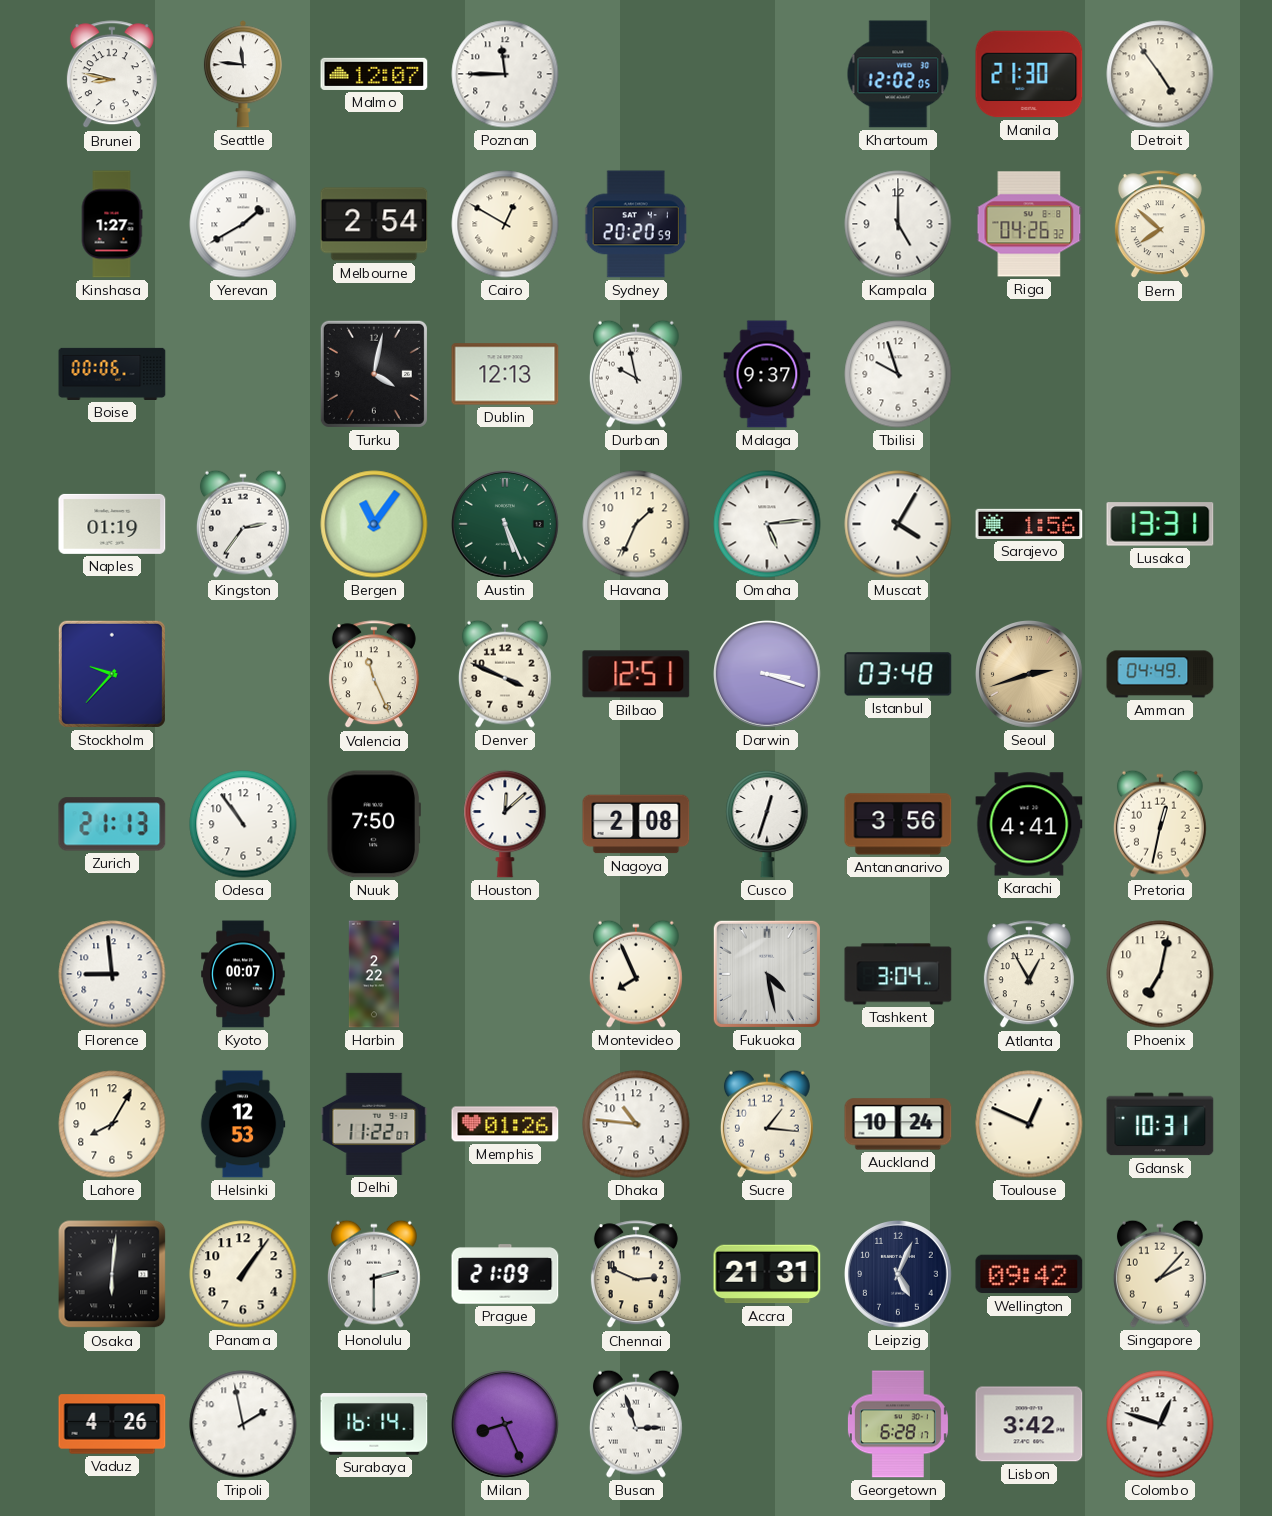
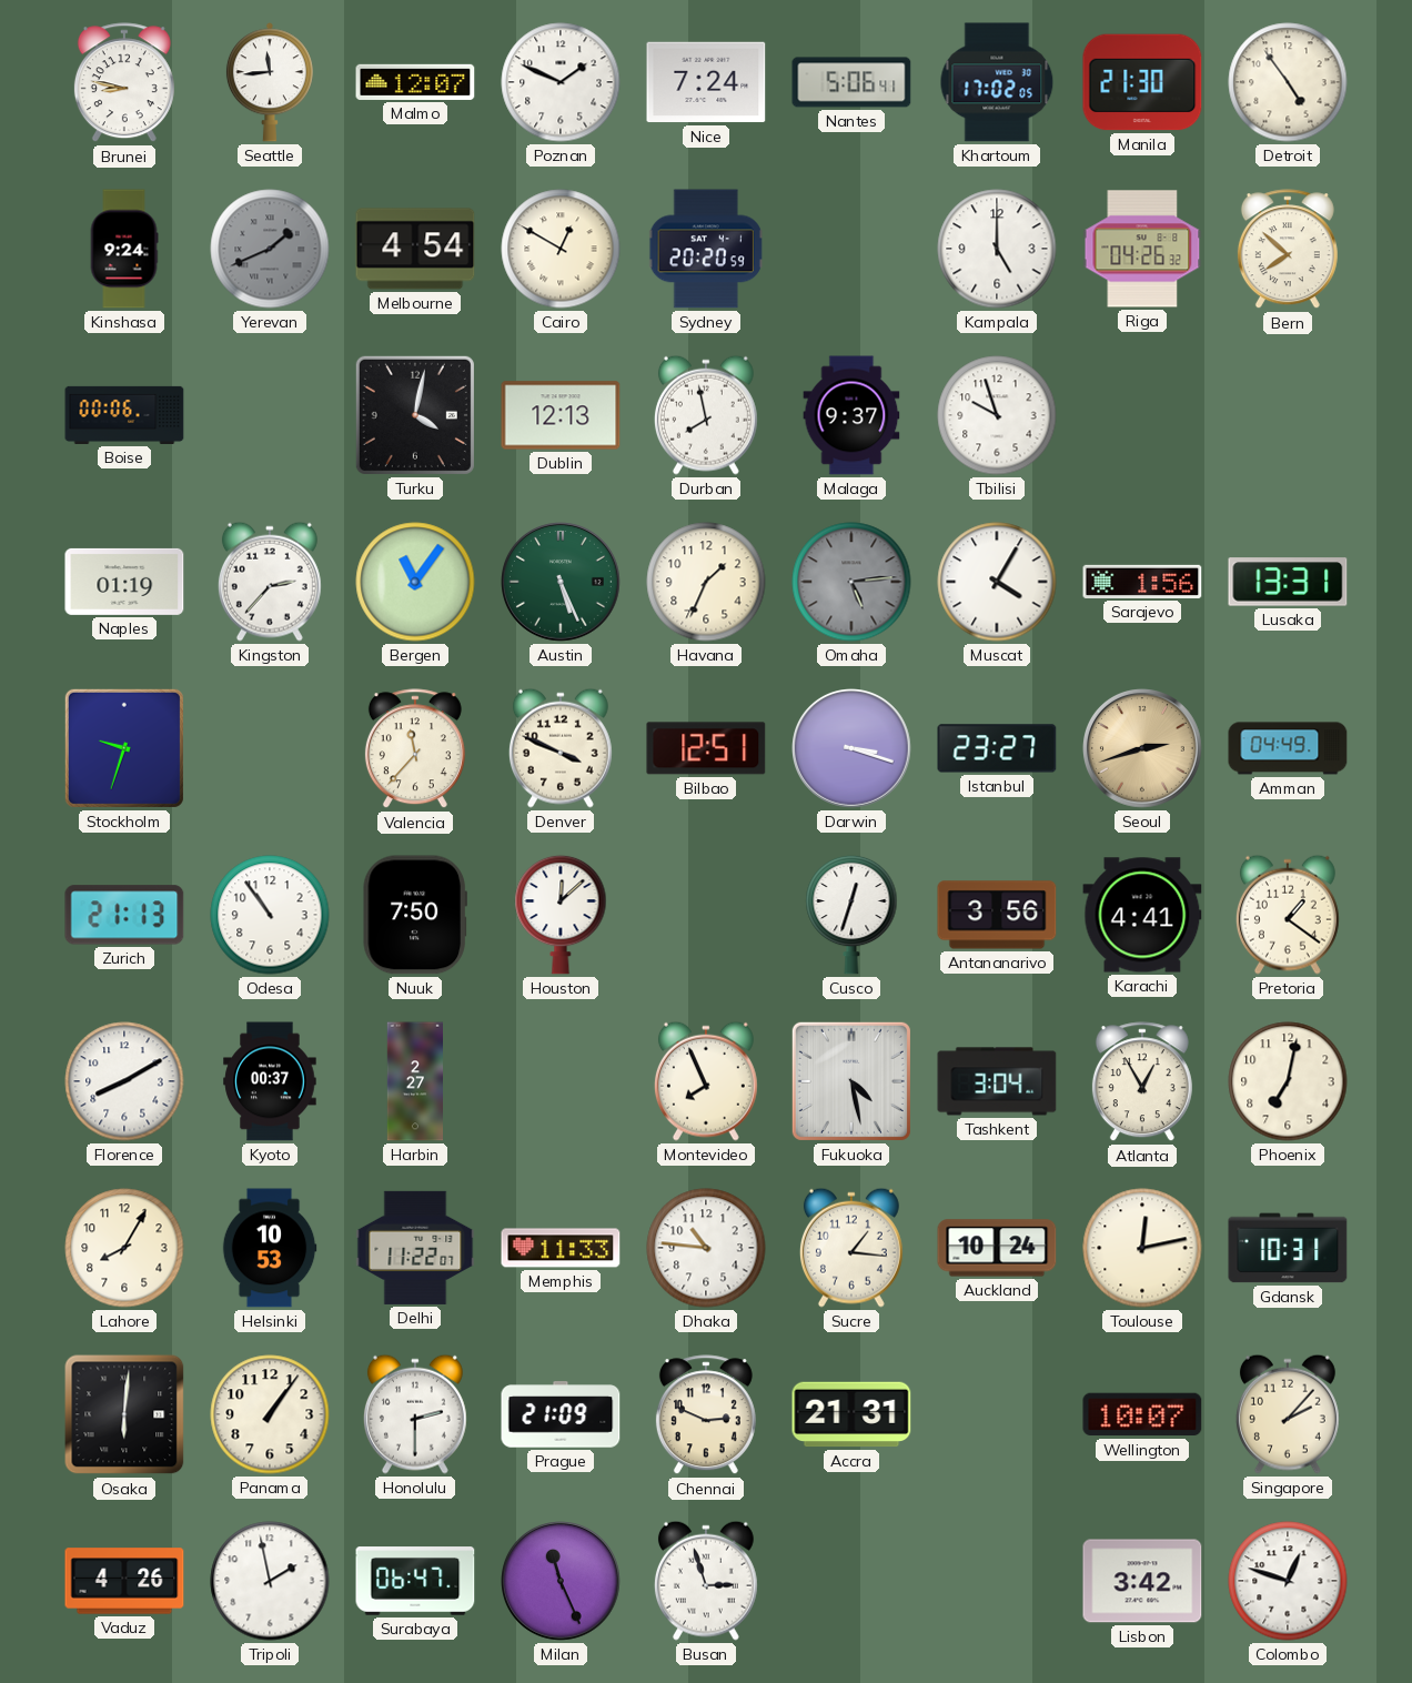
Seattle: 11:46 -> 11:44
Poznan: 11:45 -> 1:49
Nice: none -> 7:24
Nantes: none -> 5:06
Khartoum: 12:02 -> 17:02
Kinshasa: 1:27 -> 9:24
Yerevan: 1:40 -> 1:41
Yerevan dial: white -> grey
Melbourne: 2:54 -> 4:54
Durban: 9:58 -> 7:58
Kingston: 2:36 -> 2:37
Omaha dial: white -> grey
Stockholm: 9:37 -> 9:33
Valencia: 11:26 -> 11:37
Istanbul: 03:48 -> 23:27
Nagoya: 2:08 -> none
Pretoria: 12:32 -> 1:21
Florence: 8:59 -> 8:10
Kyoto: 00:07 -> 00:37
Harbin: 2:22 -> 2:27
Helsinki: 12:53 -> 10:53
Memphis: 01:26 -> 11:33
Toulouse: 12:49 -> 12:13
Leipzig: 5:04 -> none
Wellington: 09:42 -> 10:07
Surabaya: 16:14 -> 06:47
Milan: 8:26 -> 11:26
Georgetown: 6:28 -> none
